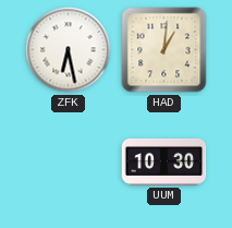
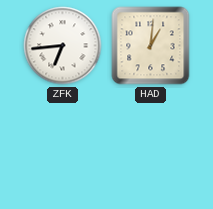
ZFK: 6:28 -> 6:44
UUM: 10:30 -> none
